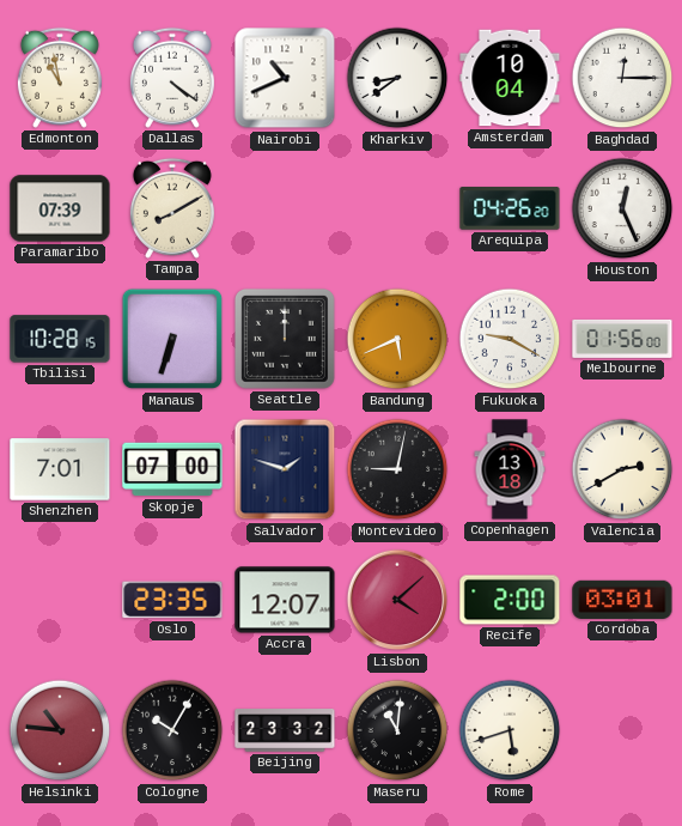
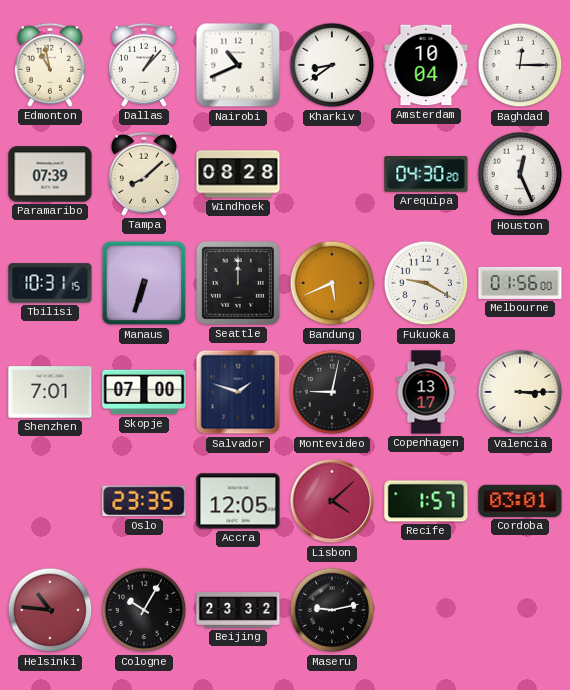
Dallas: 4:21 -> 1:07
Tampa: 8:10 -> 8:08
Windhoek: none -> 08:28
Arequipa: 04:26 -> 04:30
Tbilisi: 10:28 -> 10:31
Copenhagen: 13:18 -> 13:17
Valencia: 2:40 -> 3:15
Accra: 12:07 -> 12:05
Recife: 2:00 -> 1:57
Maseru: 11:01 -> 9:13
Rome: 5:42 -> none
